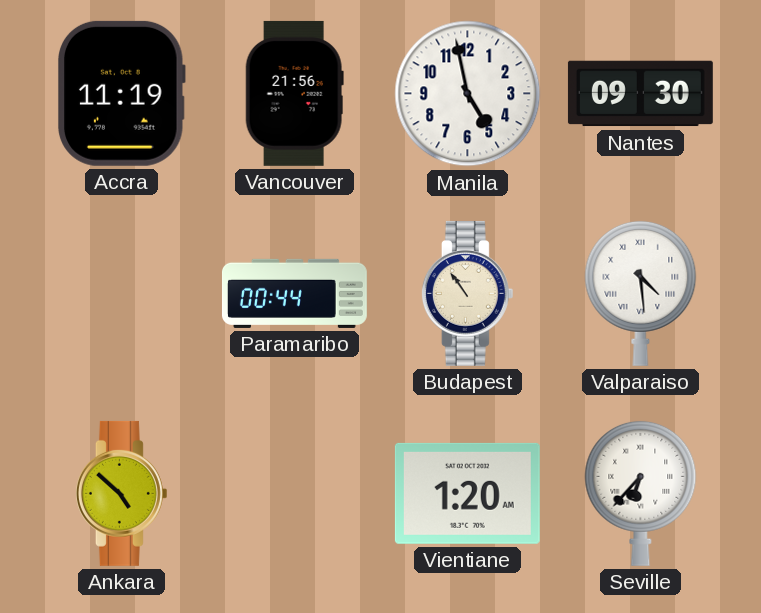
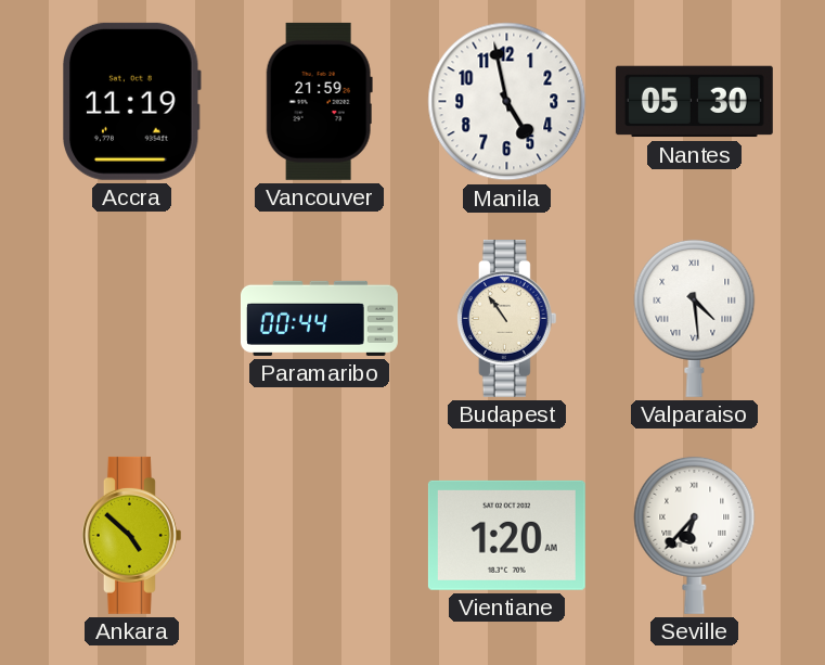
Vancouver: 21:56 -> 21:59
Nantes: 09:30 -> 05:30
